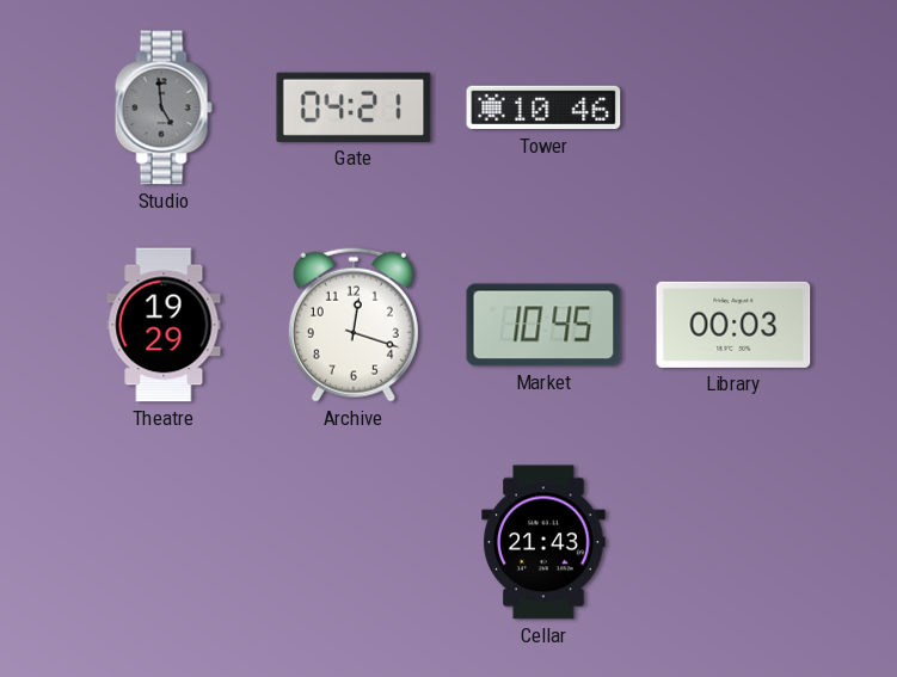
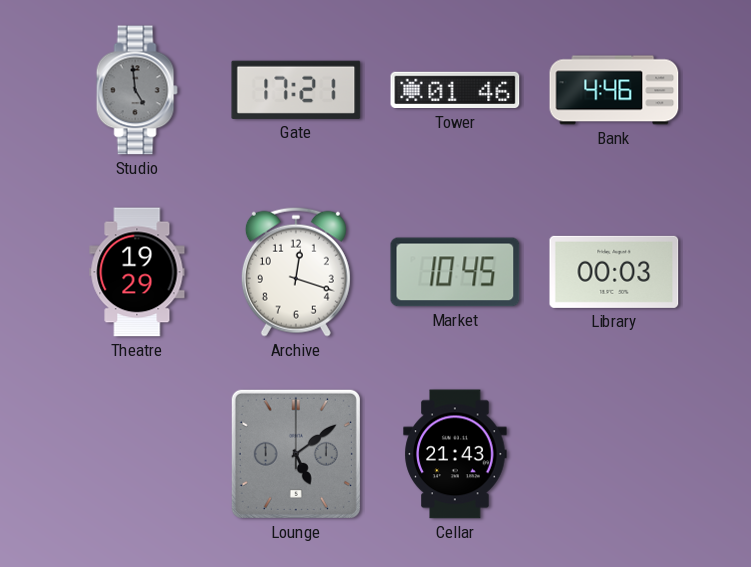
Gate: 04:21 -> 17:21
Tower: 10:46 -> 01:46
Bank: none -> 4:46
Lounge: none -> 5:09
